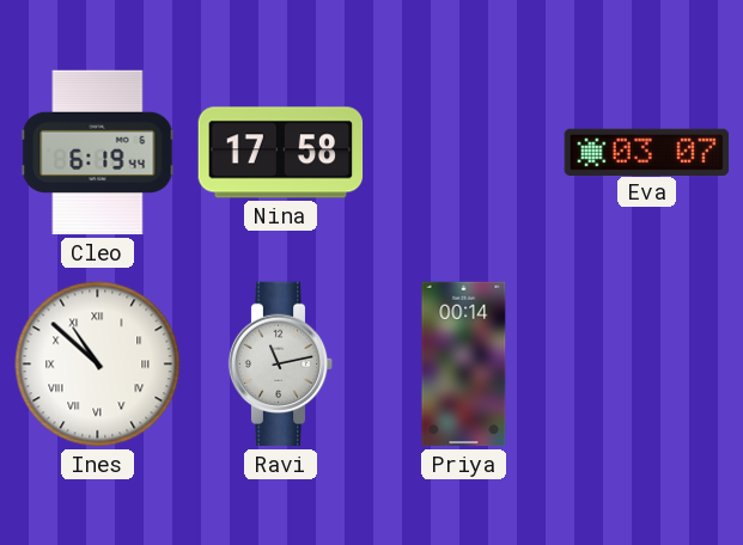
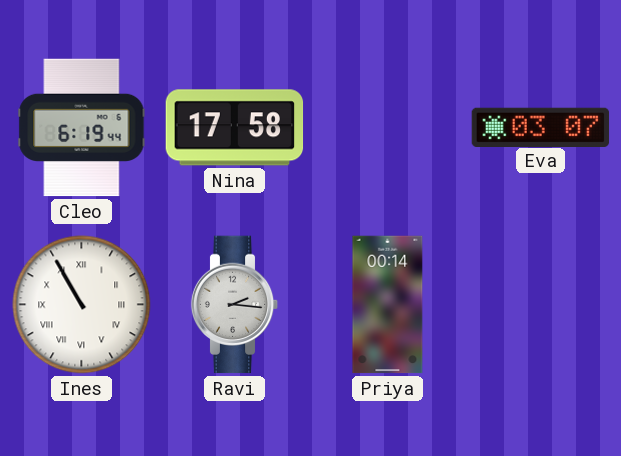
Ines: 10:52 -> 10:55
Ravi: 11:13 -> 2:16
